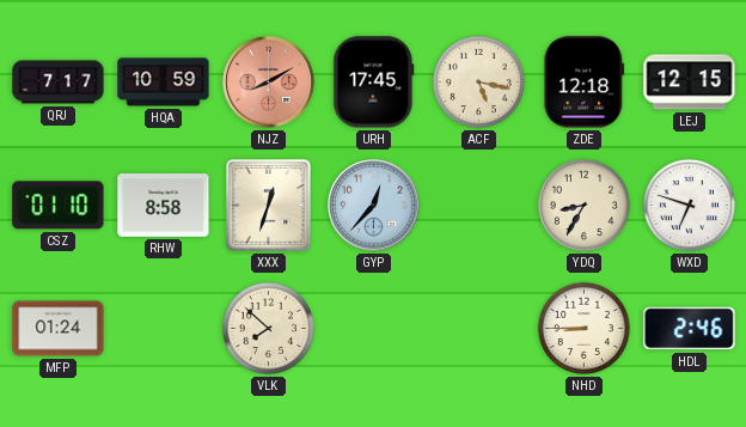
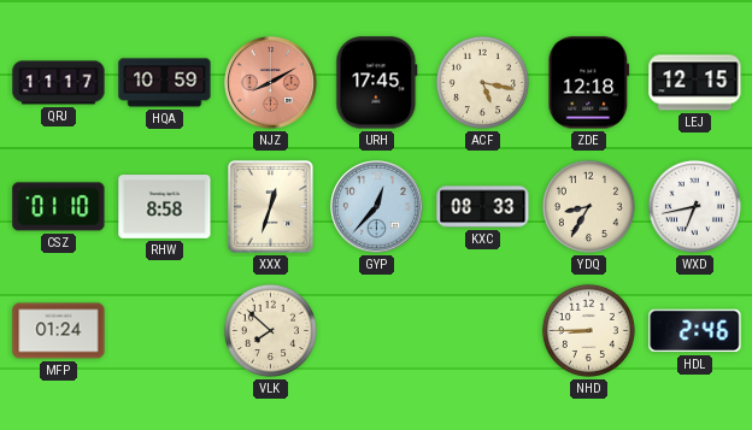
QRJ: 7:17 -> 11:17
KXC: none -> 08:33
WXD: 6:48 -> 6:43
